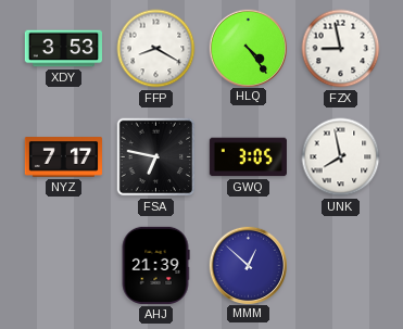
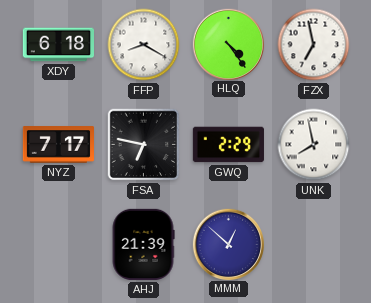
XDY: 3:53 -> 6:18
FZX: 8:58 -> 6:58
GWQ: 3:05 -> 2:29
